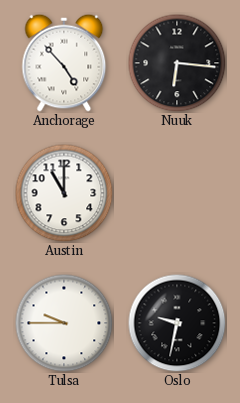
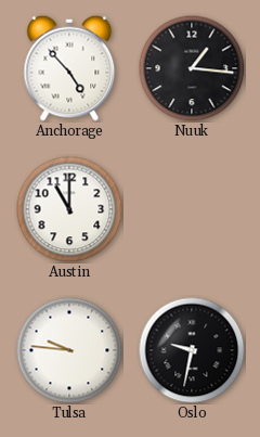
Nuuk: 6:16 -> 1:16
Tulsa: 9:45 -> 9:46
